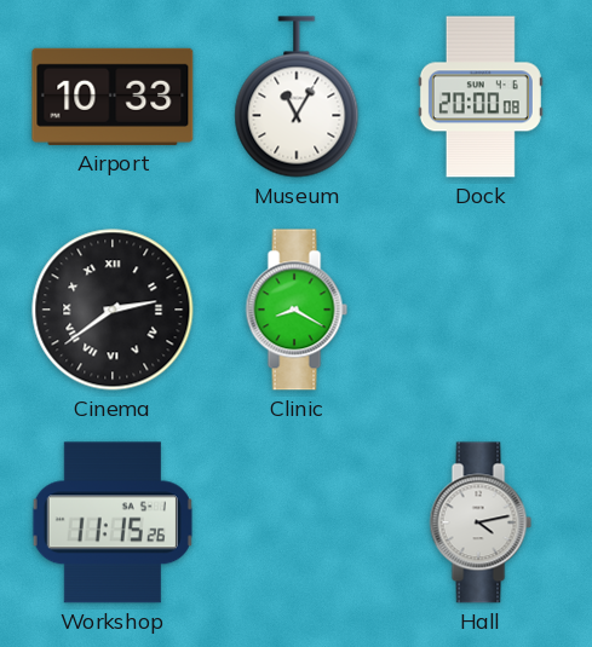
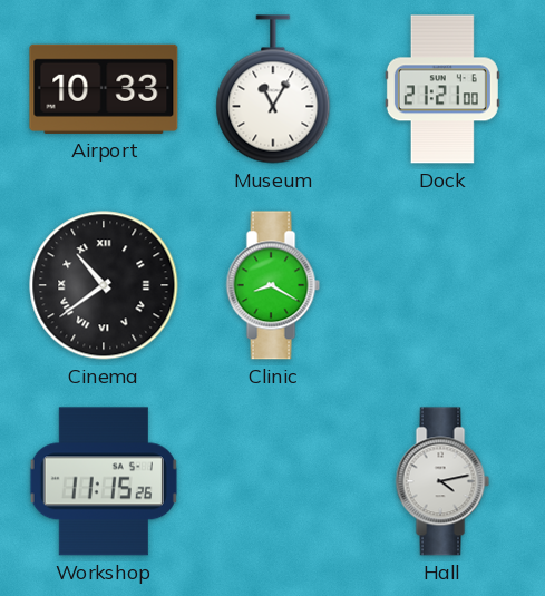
Dock: 20:00 -> 21:21
Cinema: 2:39 -> 10:39
